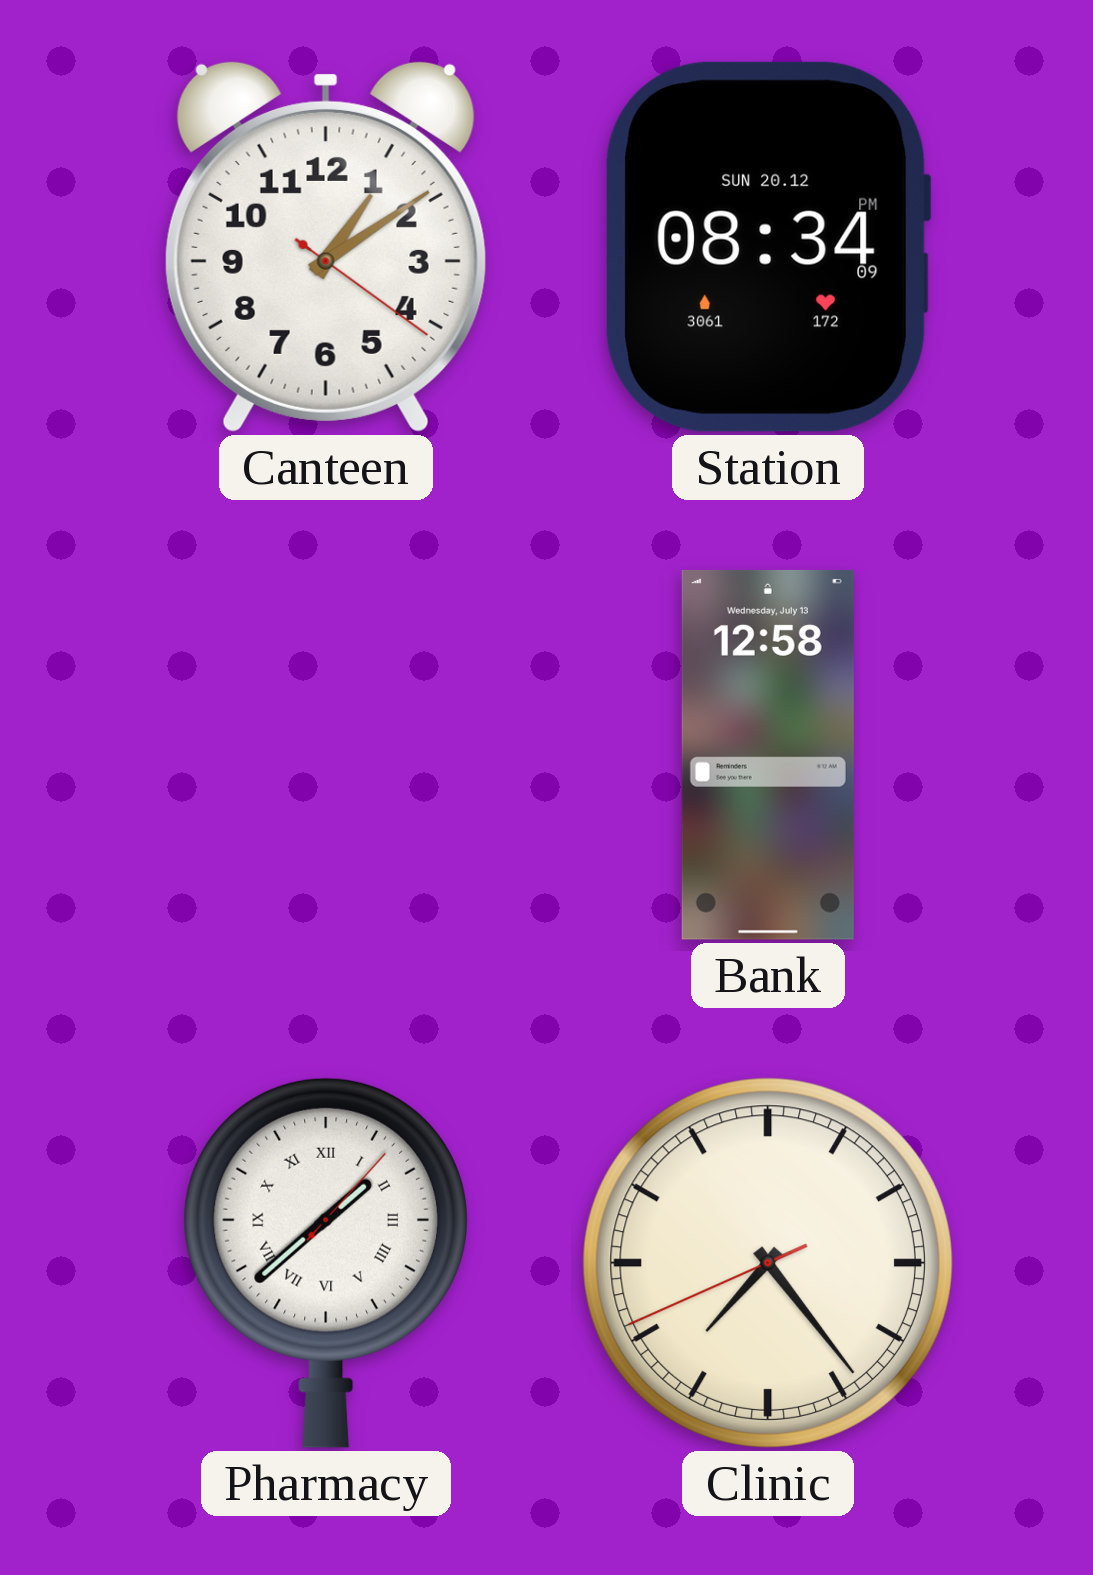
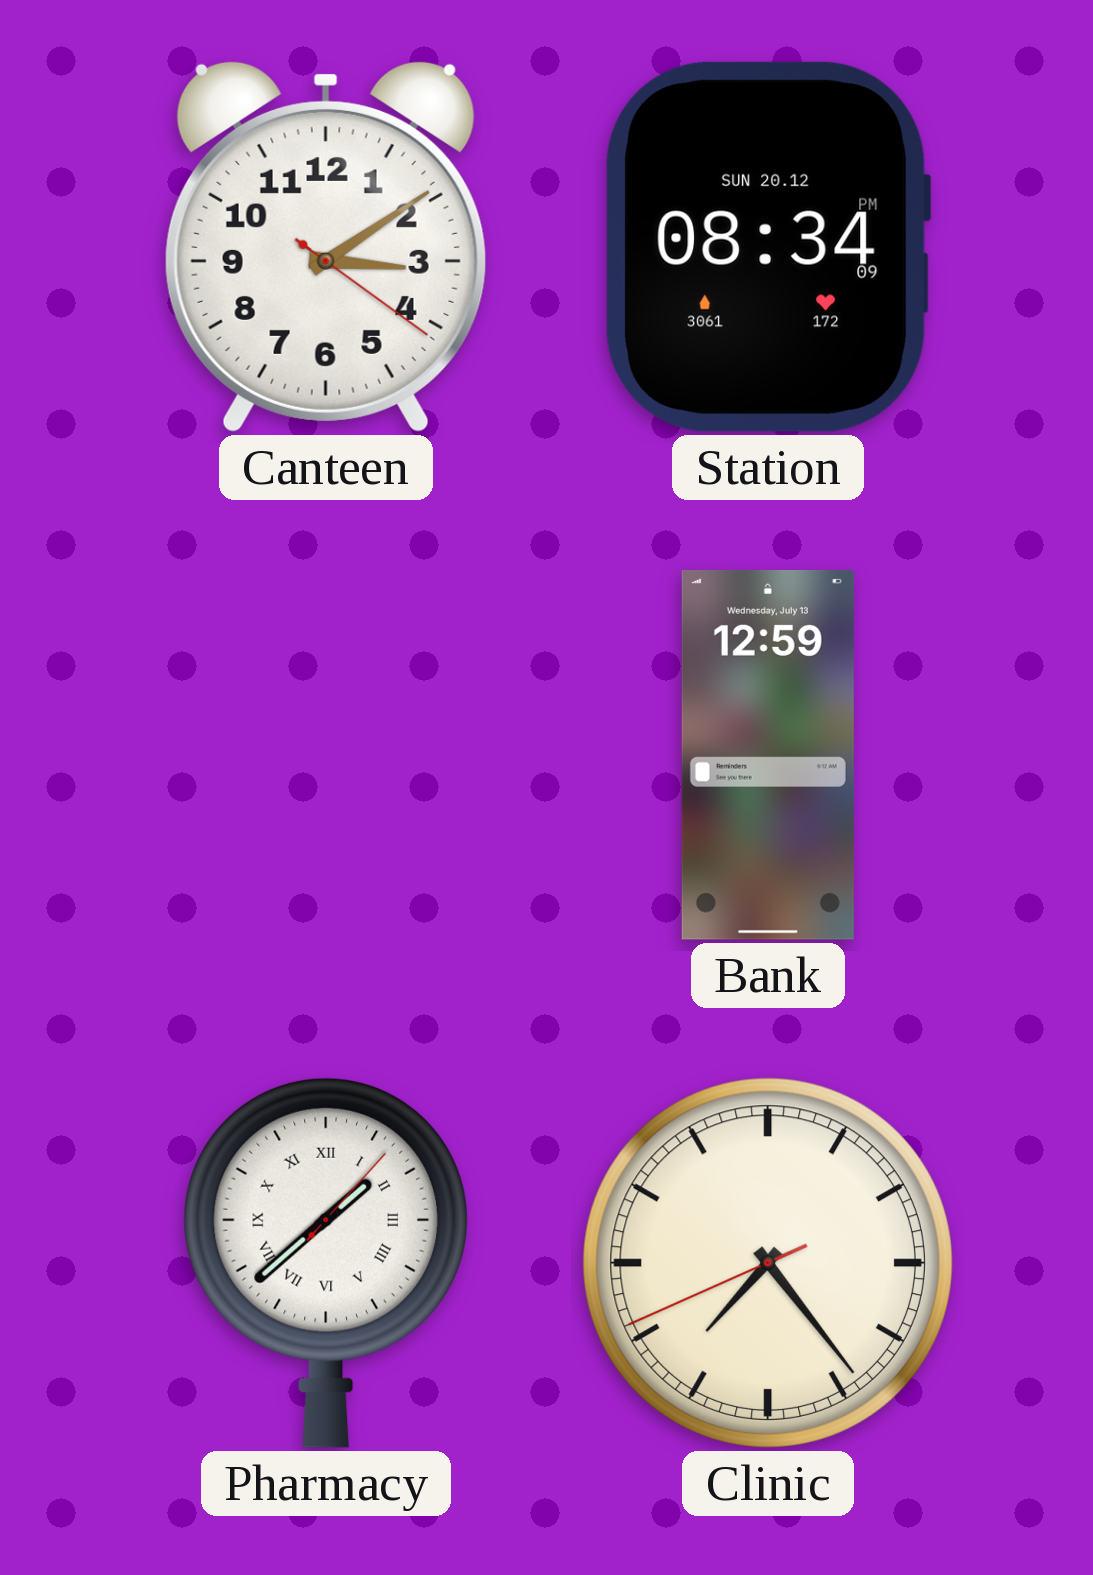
Canteen: 1:09 -> 3:09
Bank: 12:58 -> 12:59
